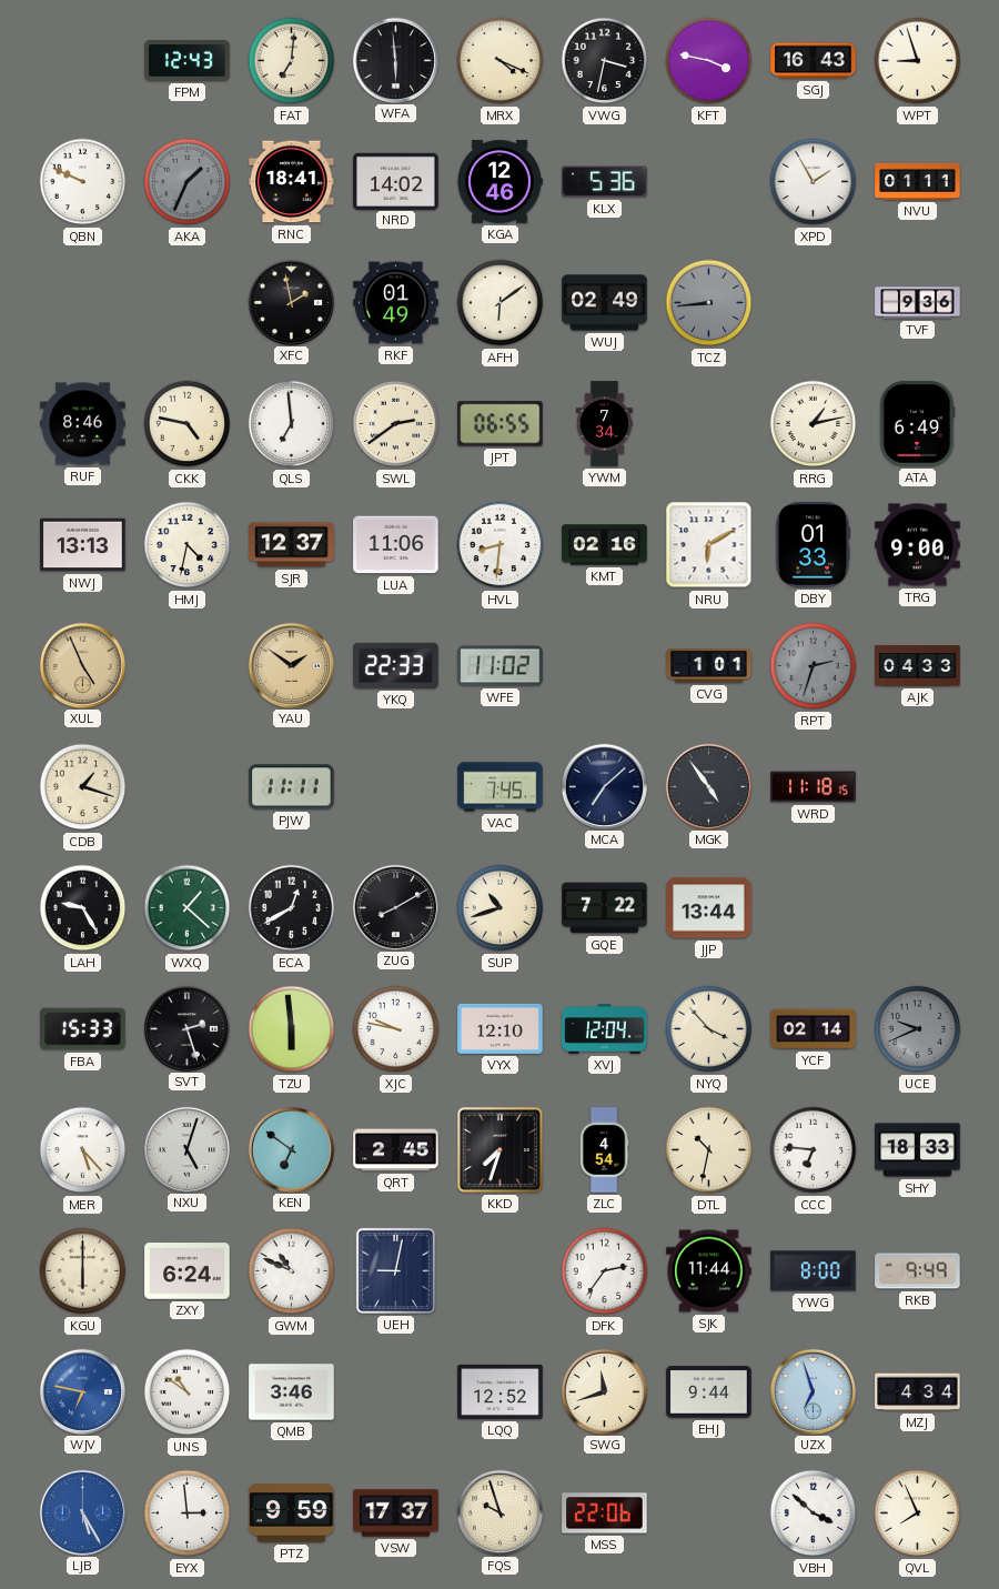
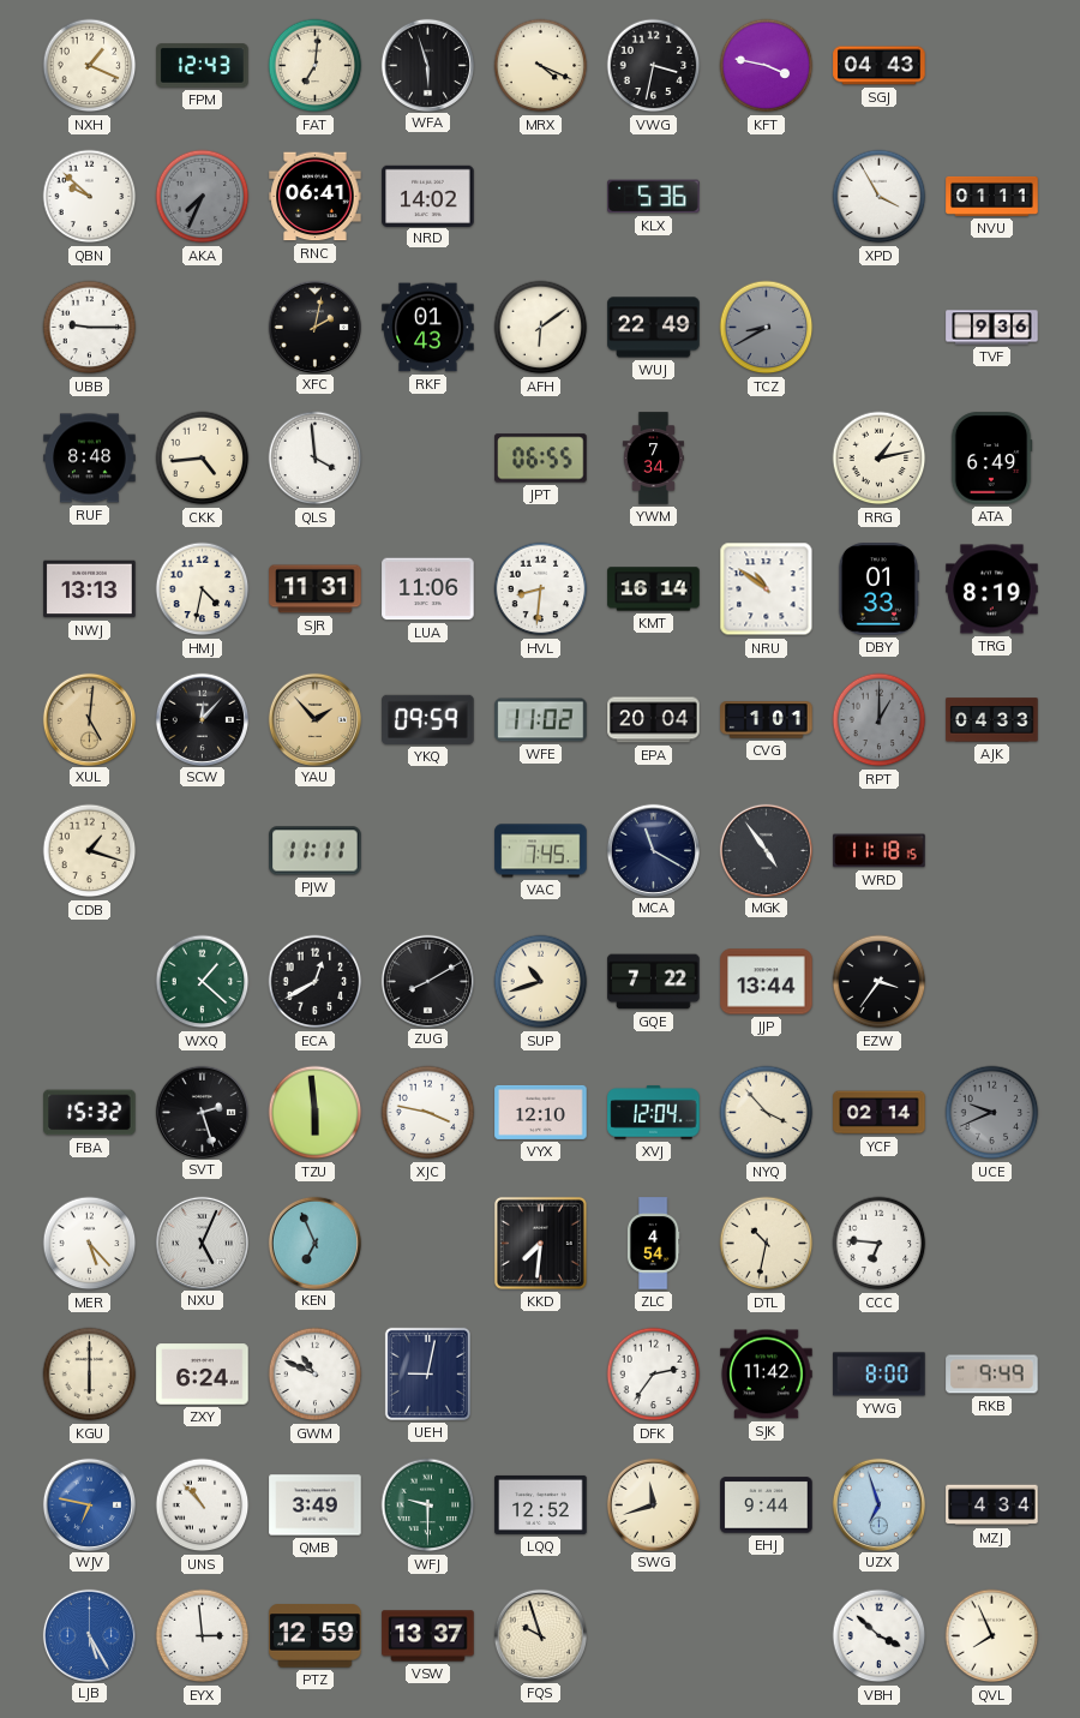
NXH: none -> 1:19
WFA: 5:59 -> 5:57
SGJ: 16:43 -> 04:43
WPT: 8:57 -> none
QBN: 9:49 -> 9:52
AKA: 1:34 -> 7:34
RNC: 18:41 -> 06:41
KGA: 12:46 -> none
XPD: 1:55 -> 3:55
UBB: none -> 9:15
XFC: 1:58 -> 2:02
RKF: 01:49 -> 01:43
WUJ: 02:49 -> 22:49
TCZ: 8:44 -> 8:40
RUF: 8:46 -> 8:48
CKK: 4:47 -> 4:44
QLS: 6:59 -> 3:59
SWL: 2:39 -> none
SJR: 12:37 -> 11:31
KMT: 02:16 -> 16:14
NRU: 6:10 -> 10:51
TRG: 9:00 -> 8:19
XUL: 4:56 -> 5:01
SCW: none -> 12:07
YAU: 1:51 -> 1:53
YKQ: 22:33 -> 09:59
EPA: none -> 20:04
RPT: 2:33 -> 1:00
MCA: 7:08 -> 11:20
LAH: 9:25 -> none
EZW: none -> 3:36
FBA: 15:33 -> 15:32
XJC: 9:47 -> 3:47
NXU: 5:03 -> 5:04
KEN: 6:51 -> 6:56
QRT: 2:45 -> none
KKD: 7:33 -> 7:31
SHY: 18:33 -> none
SJK: 11:44 -> 11:42
UNS: 10:51 -> 10:53
QMB: 3:46 -> 3:49
WFJ: none -> 9:30
PTZ: 9:59 -> 12:59
VSW: 17:37 -> 13:37
MSS: 22:06 -> none
